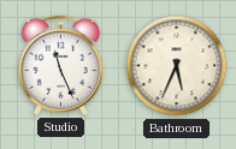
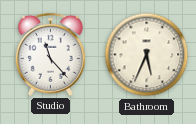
Studio: 11:26 -> 11:23
